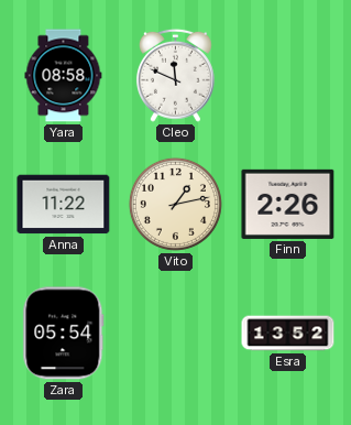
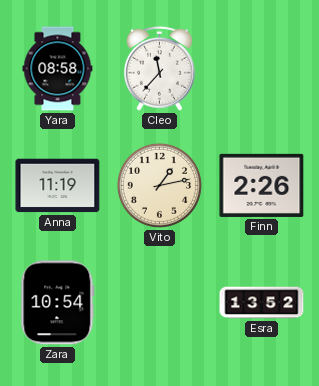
Cleo: 11:49 -> 11:37
Anna: 11:22 -> 11:19
Zara: 05:54 -> 10:54
